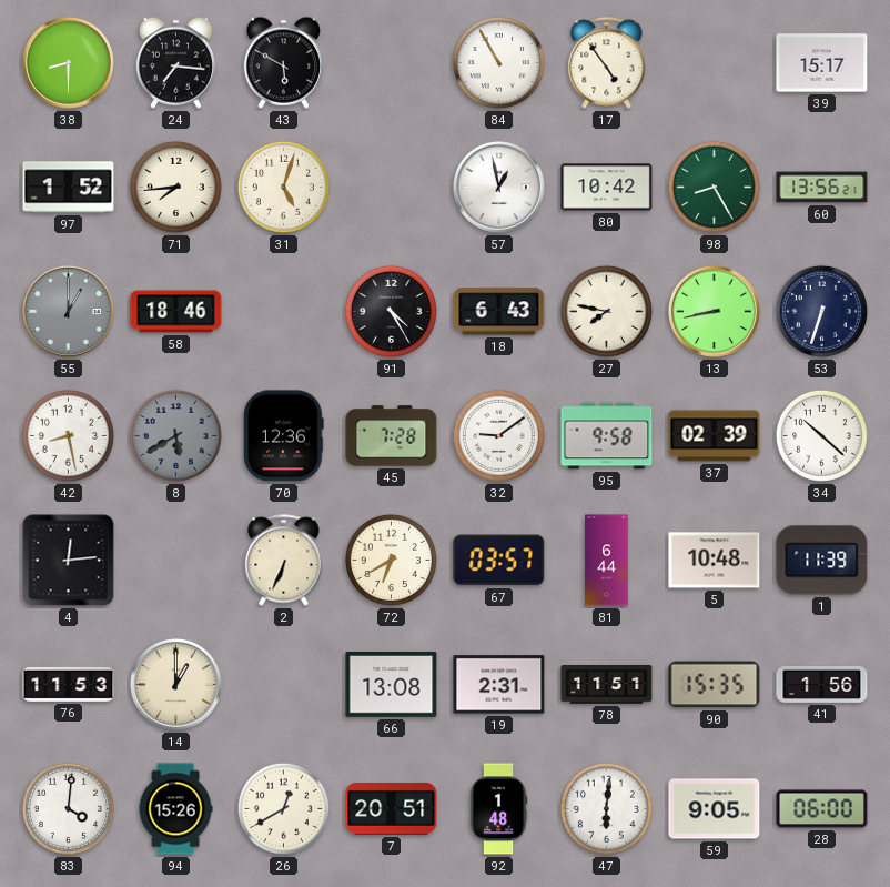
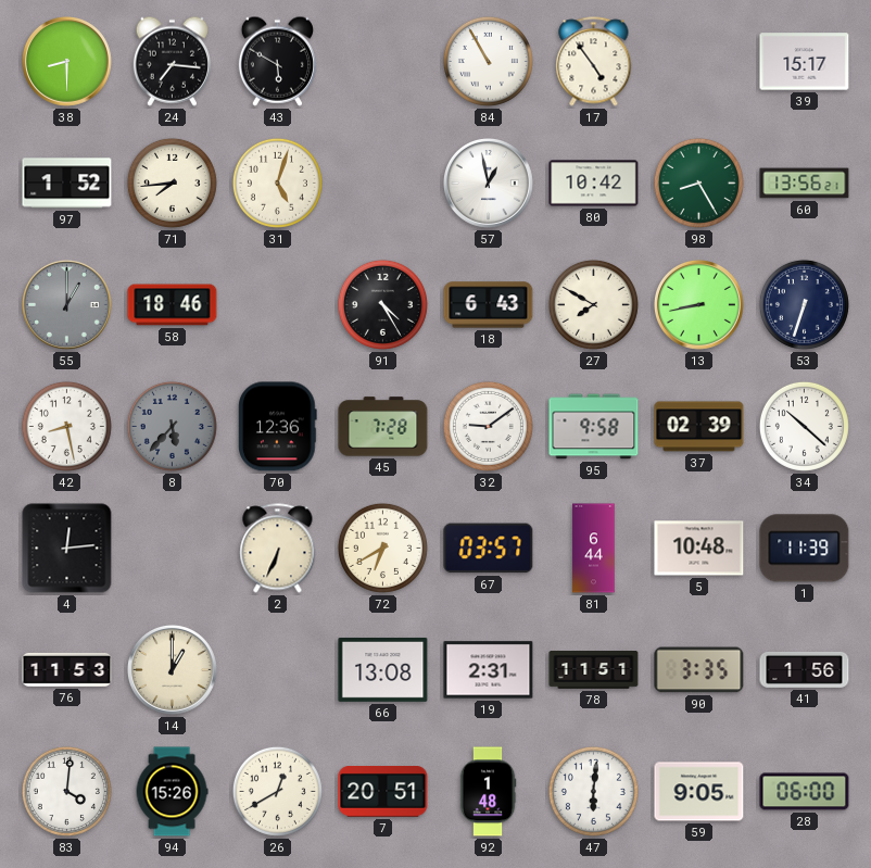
27: 7:47 -> 7:50
8: 5:40 -> 5:37
90: 15:35 -> 3:35
